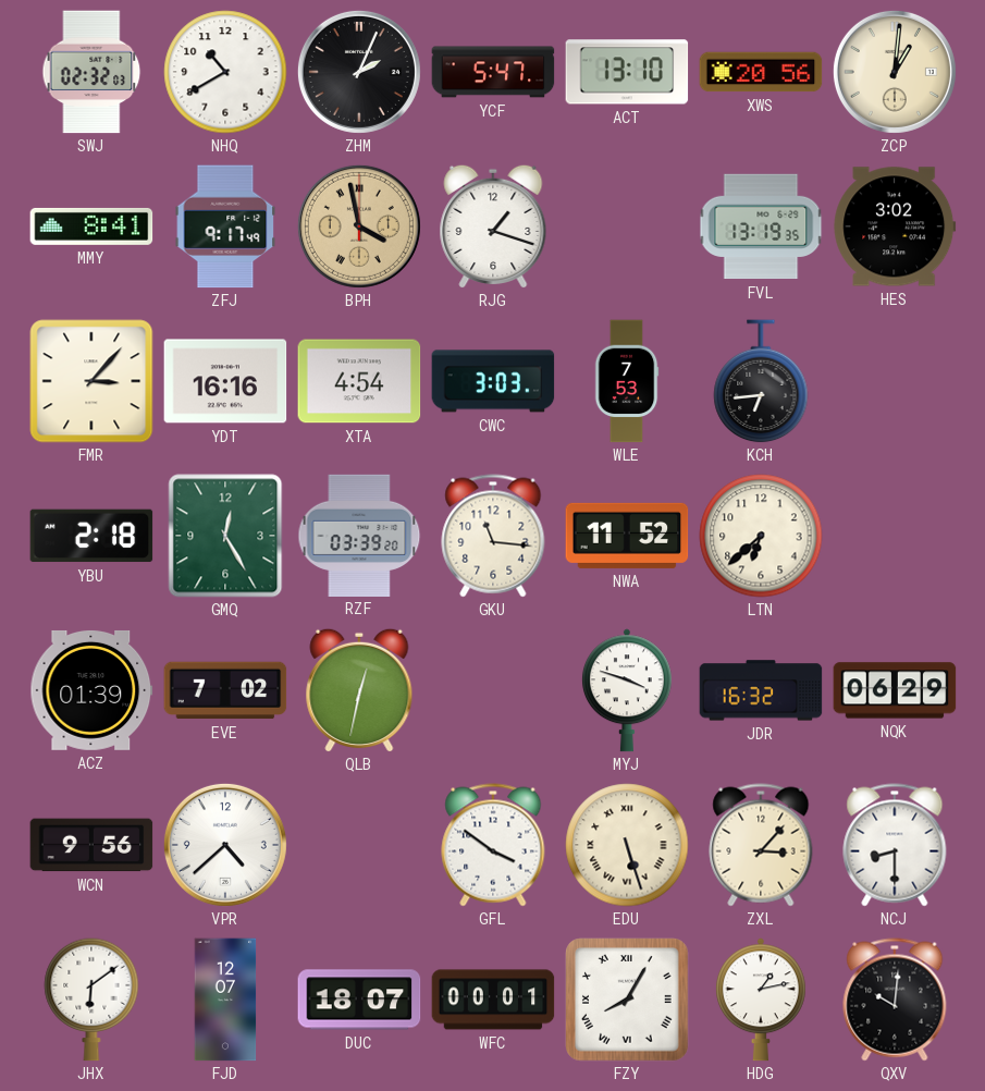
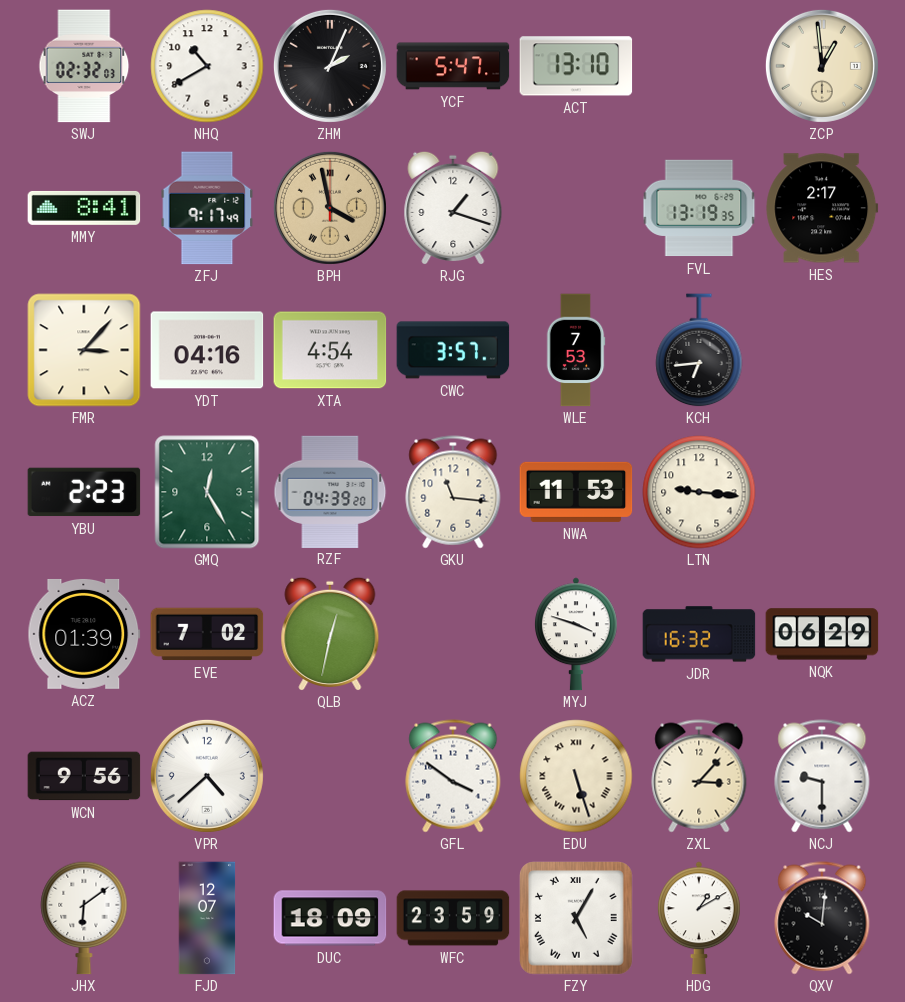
XWS: 20:56 -> none
ZCP: 1:01 -> 12:59
HES: 3:02 -> 2:17
YDT: 16:16 -> 04:16
CWC: 3:03 -> 3:57
YBU: 2:18 -> 2:23
RZF: 03:39 -> 04:39
NWA: 11:52 -> 11:53
LTN: 6:38 -> 9:16
NCJ: 8:30 -> 9:30
DUC: 18:07 -> 18:09
WFC: 00:01 -> 23:59
FZY: 8:05 -> 5:05
HDG: 1:13 -> 1:10
